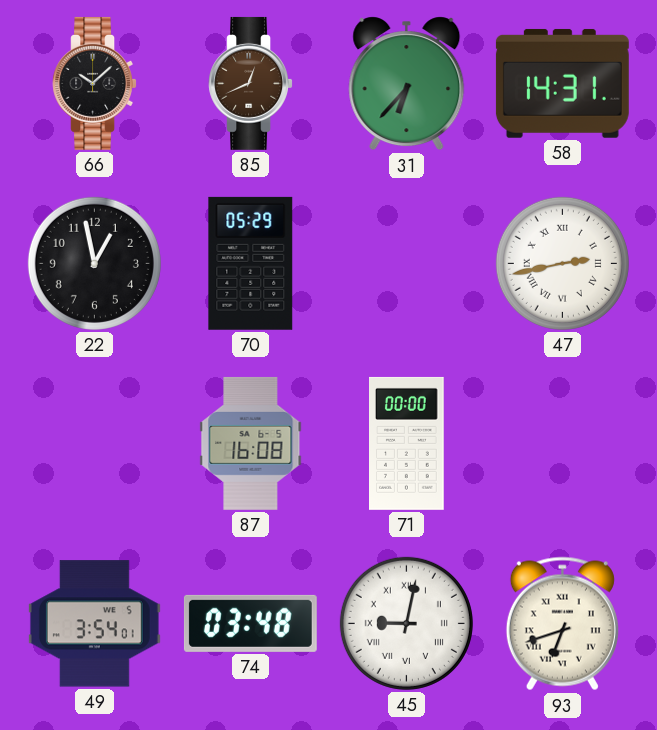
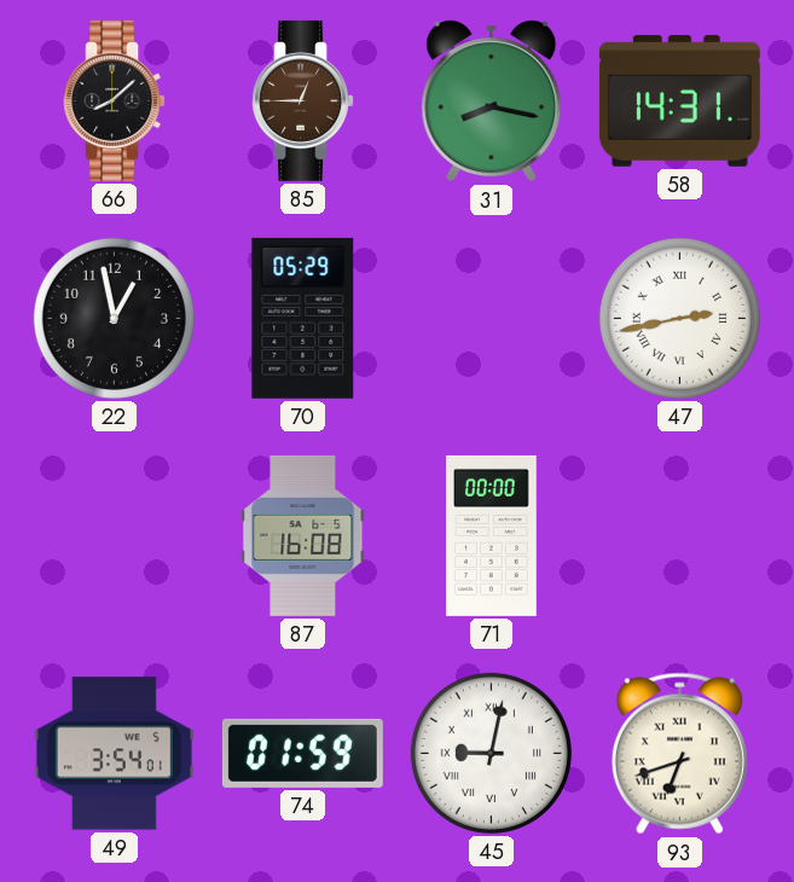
66: 10:08 -> 8:08
85: 12:41 -> 12:45
31: 6:37 -> 8:17
74: 03:48 -> 01:59
